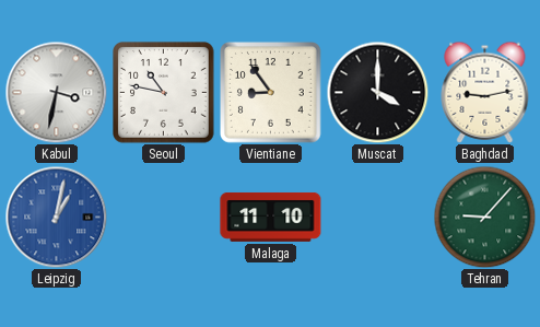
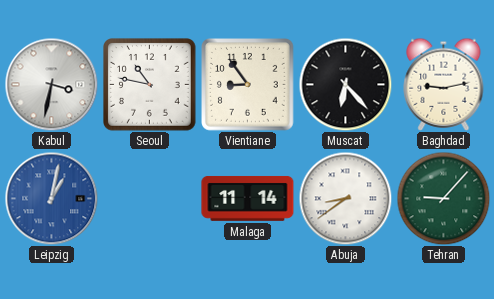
Muscat: 4:00 -> 6:23
Malaga: 11:10 -> 11:14
Abuja: none -> 8:39
